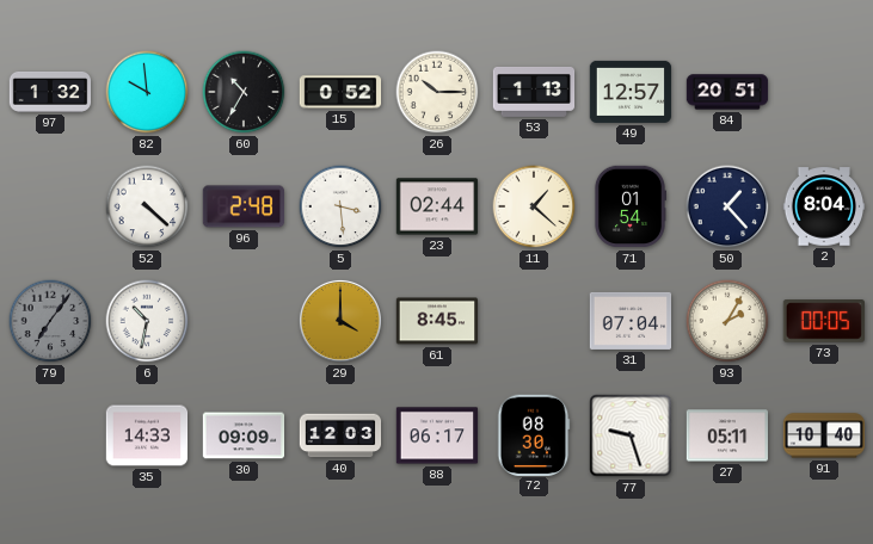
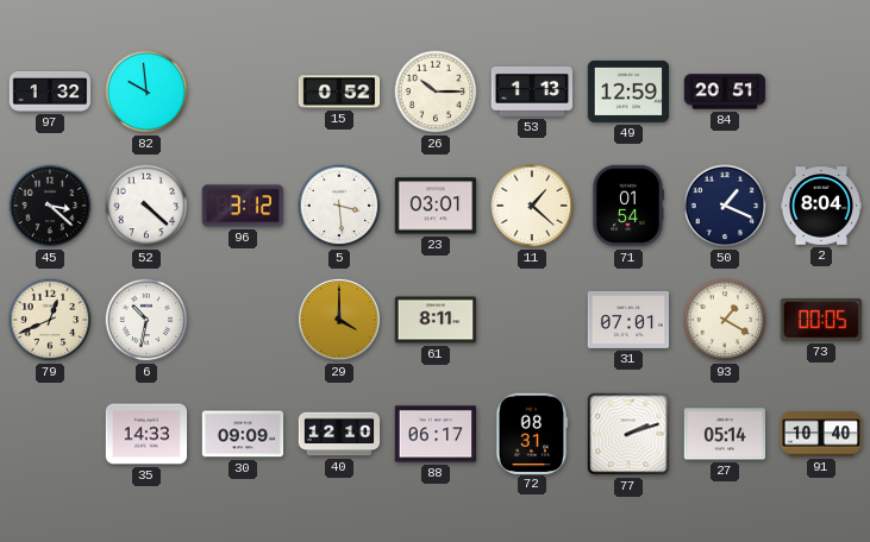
60: 10:35 -> none
49: 12:57 -> 12:59
45: none -> 3:22
96: 2:48 -> 3:12
23: 02:44 -> 03:01
50: 1:23 -> 1:19
79: 7:06 -> 12:41
79 dial: grey -> cream
61: 8:45 -> 8:11
31: 07:04 -> 07:01
93: 2:05 -> 1:20
40: 12:03 -> 12:10
72: 08:30 -> 08:31
77: 9:27 -> 2:12
27: 05:11 -> 05:14
